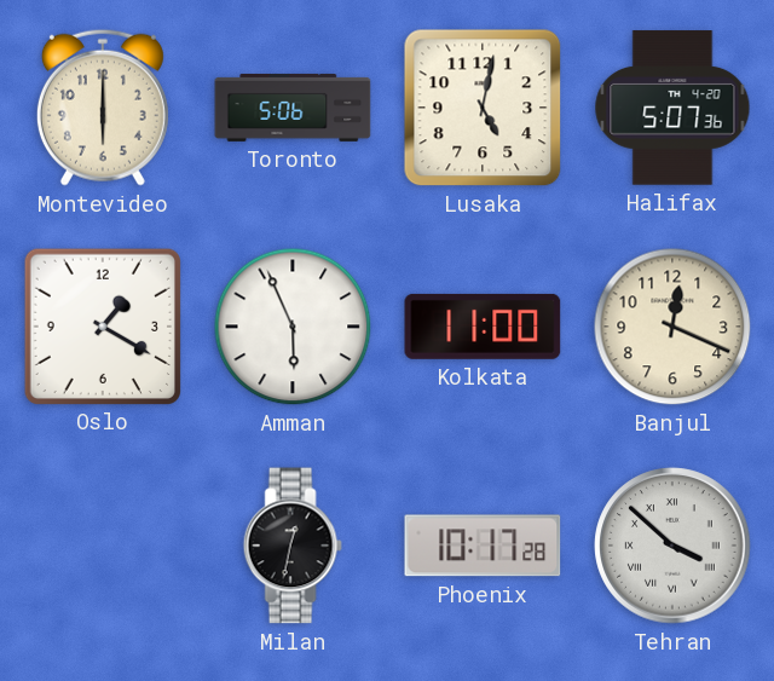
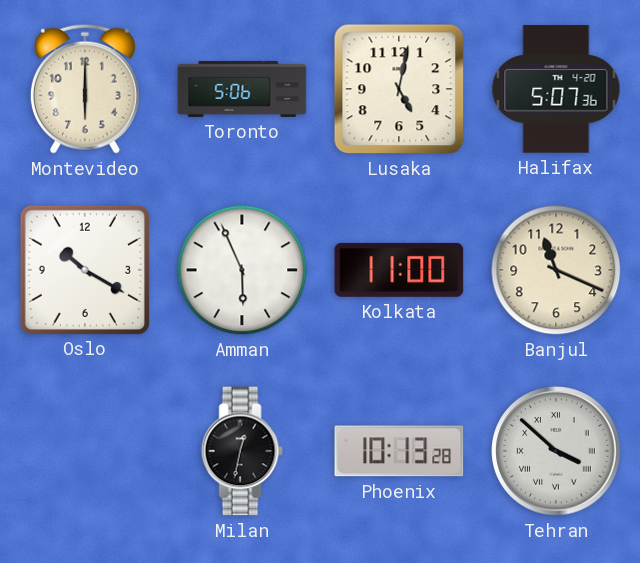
Oslo: 1:20 -> 10:20
Banjul: 12:19 -> 11:19
Phoenix: 10:17 -> 10:13
